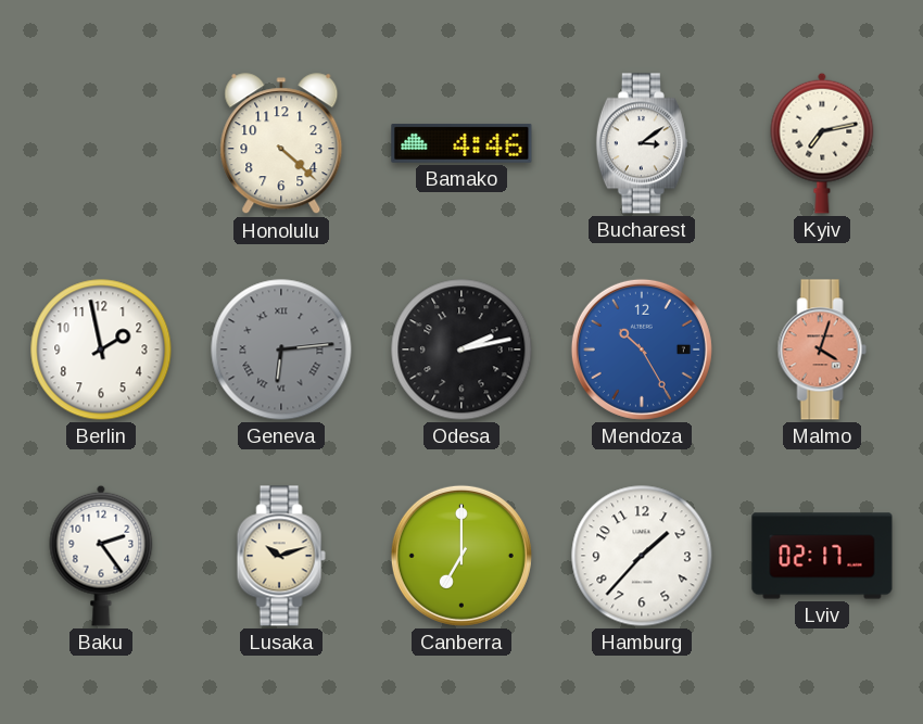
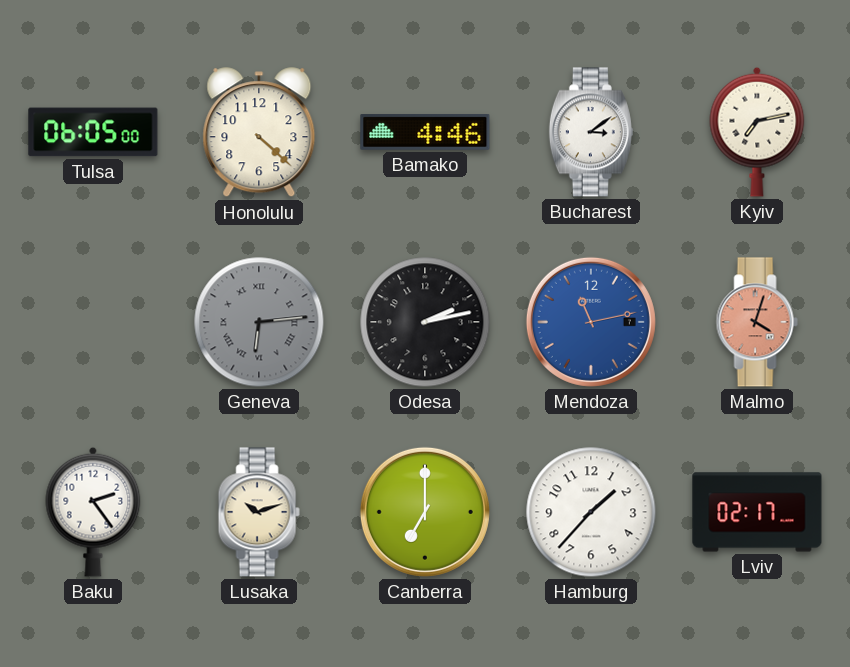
Tulsa: none -> 06:05
Berlin: 1:58 -> none
Mendoza: 10:25 -> 11:13
